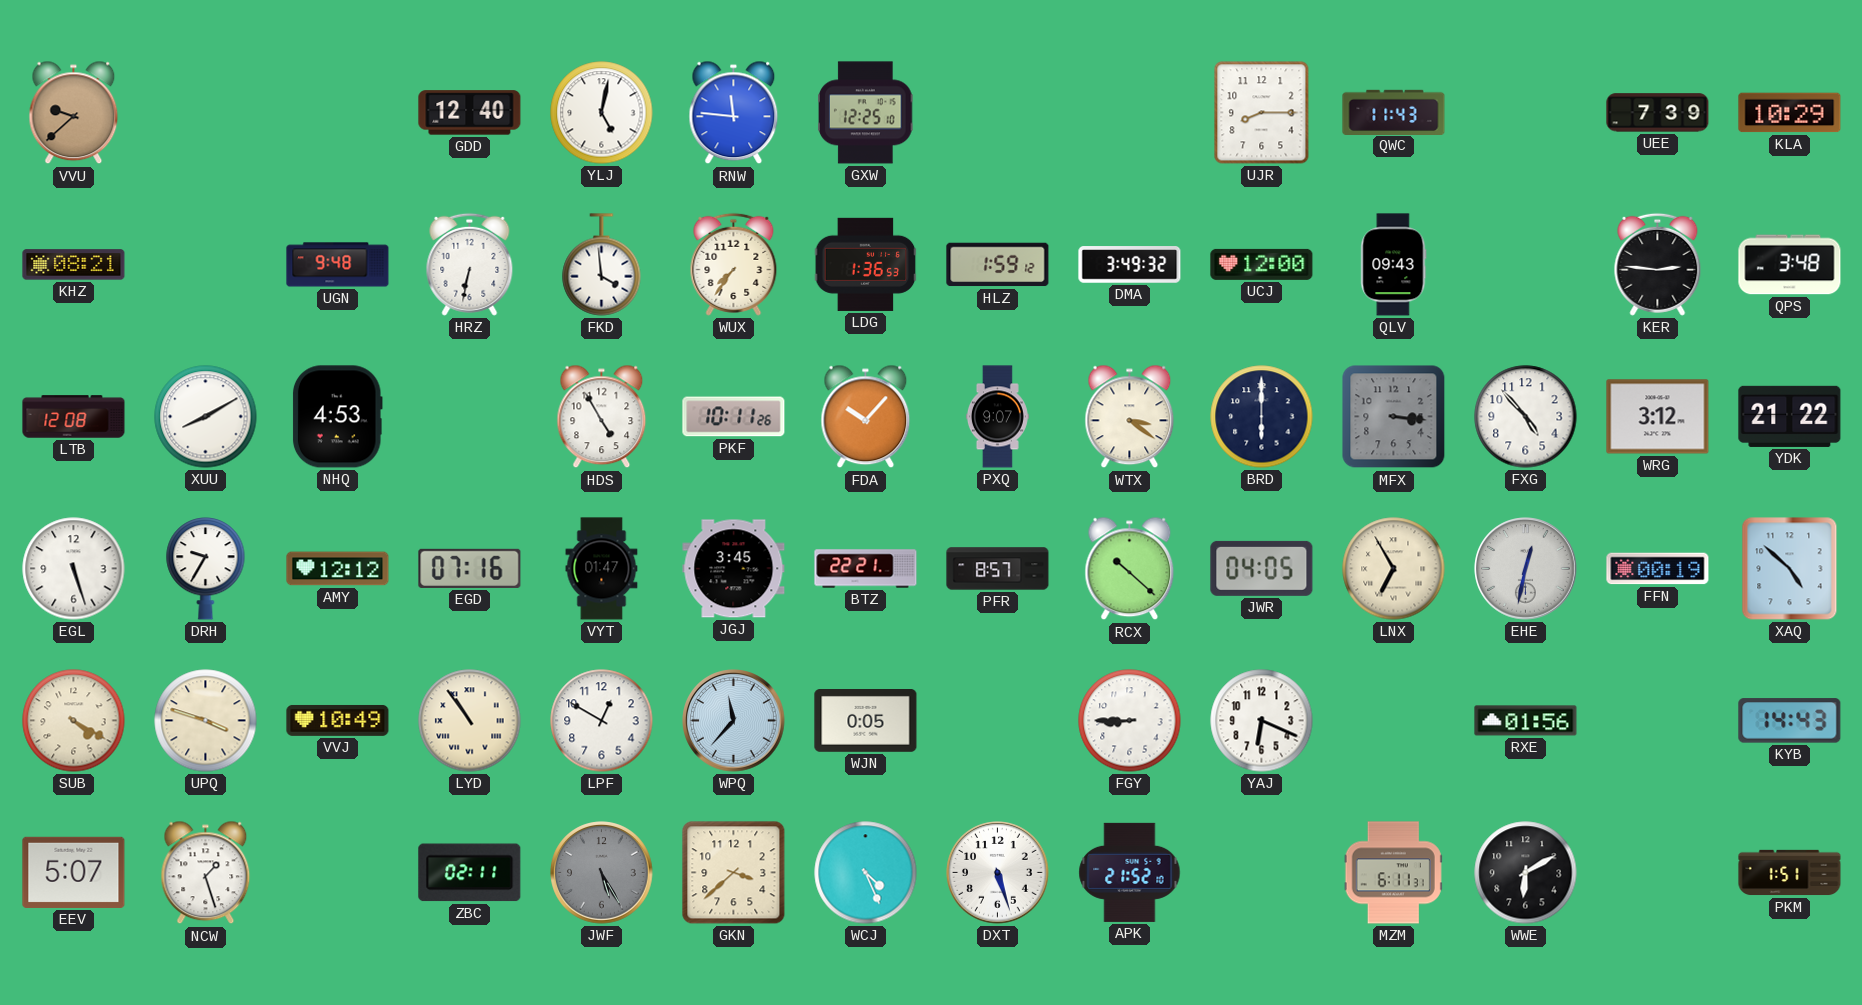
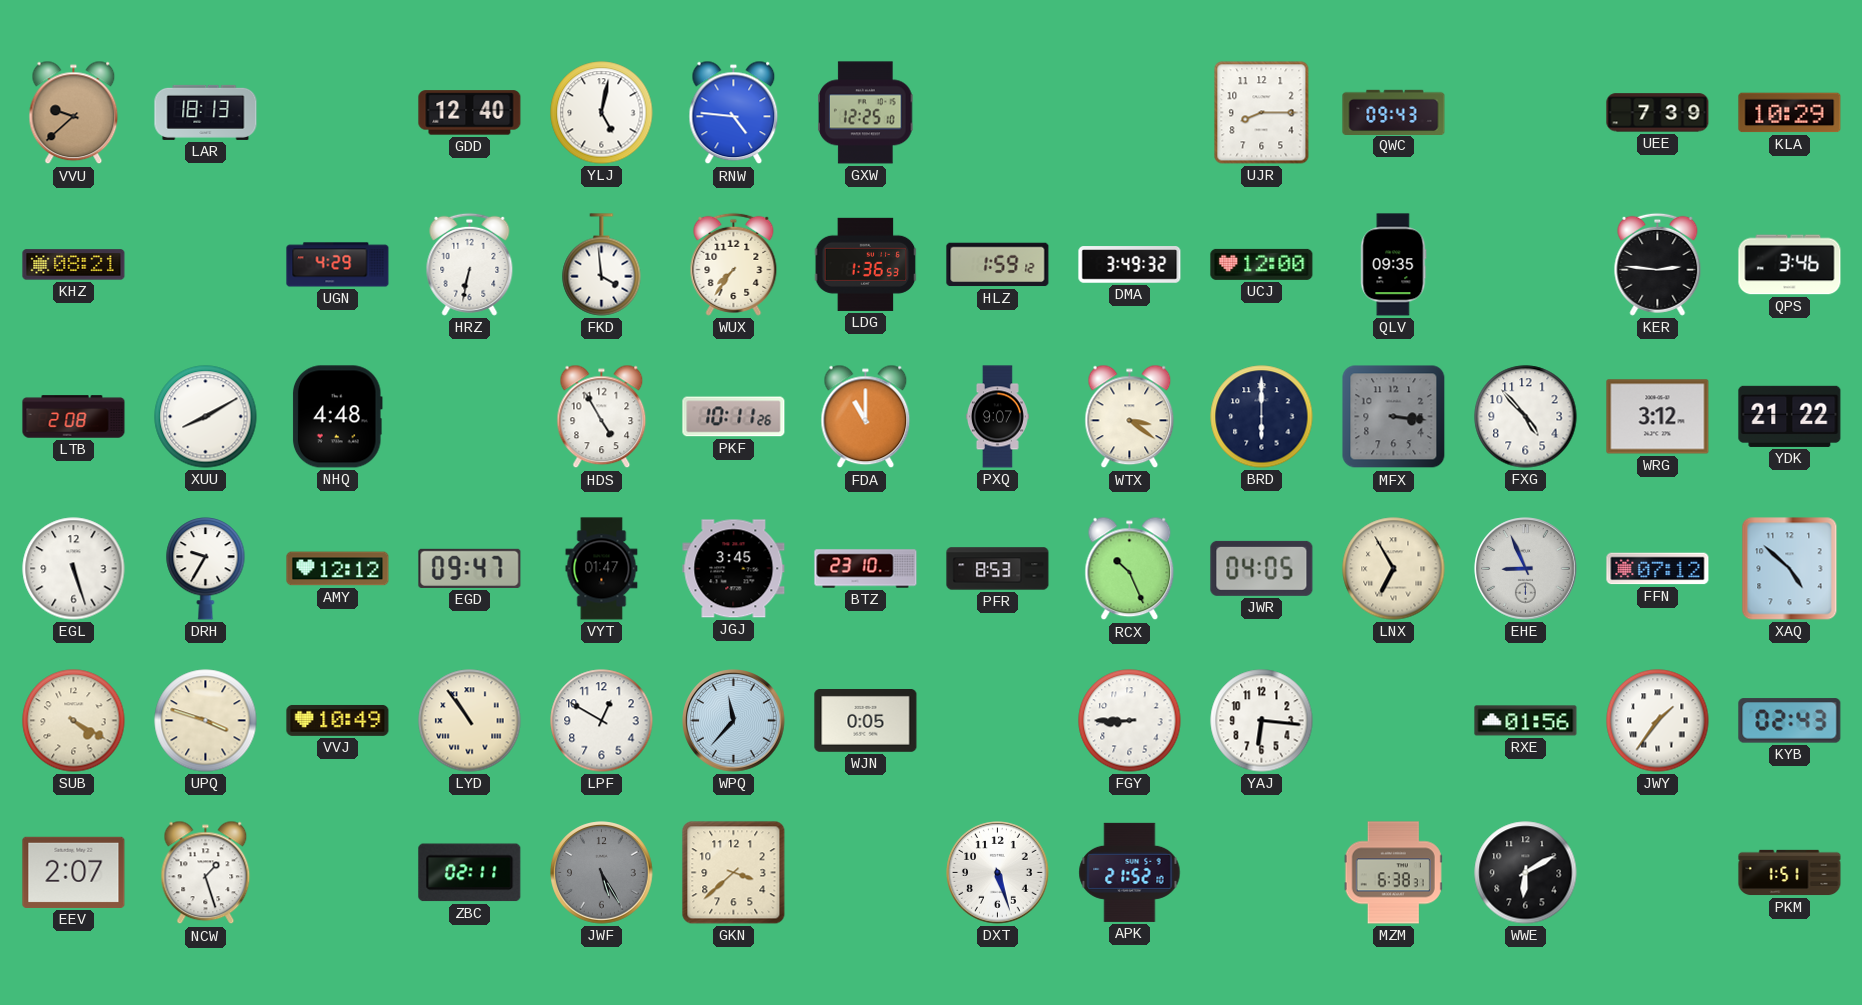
LAR: none -> 18:13
RNW: 11:46 -> 4:46
QWC: 11:43 -> 09:43
UGN: 9:48 -> 4:29
QLV: 09:43 -> 09:35
QPS: 3:48 -> 3:46
LTB: 12:08 -> 2:08
NHQ: 4:53 -> 4:48
FDA: 10:07 -> 11:00
EGD: 07:16 -> 09:47
BTZ: 22:21 -> 23:10
PFR: 8:57 -> 8:53
RCX: 10:22 -> 10:26
EHE: 12:32 -> 8:56
FFN: 00:19 -> 07:12
YAJ: 6:19 -> 6:16
JWY: none -> 1:36
KYB: 14:43 -> 02:43
EEV: 5:07 -> 2:07
WCJ: 4:26 -> none
MZM: 6:11 -> 6:38
